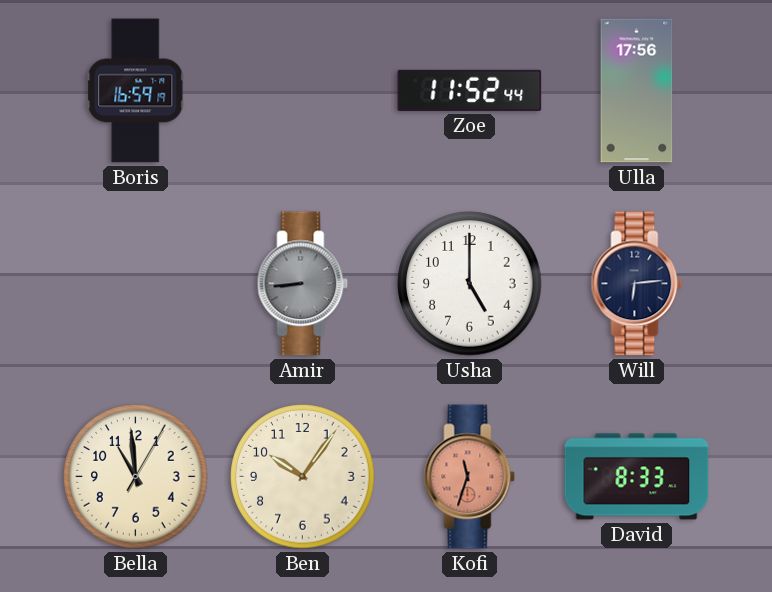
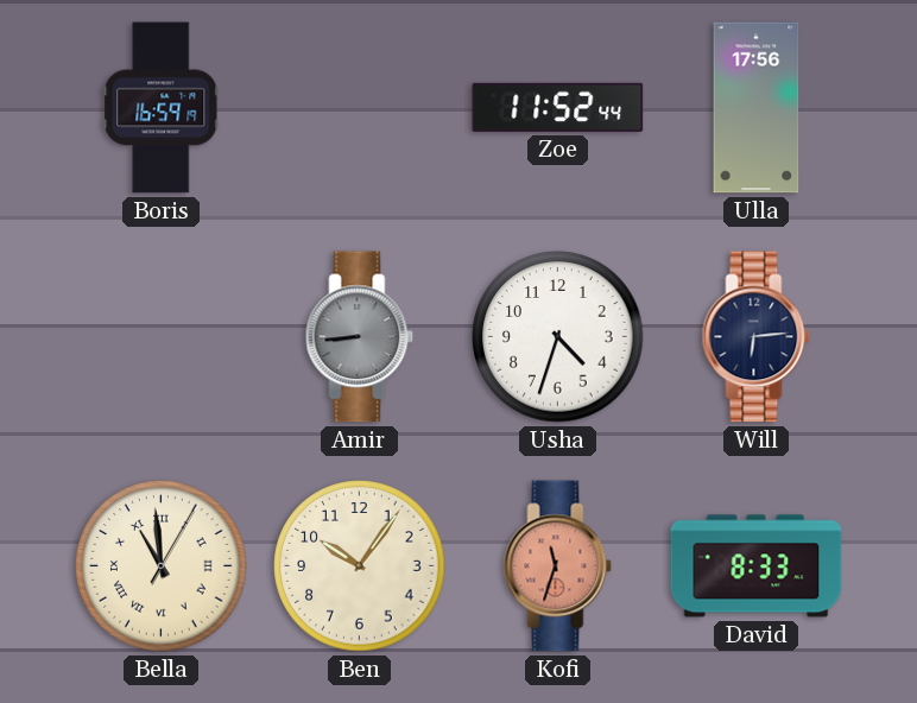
Usha: 5:00 -> 4:33
Bella numerals: Arabic -> Roman
